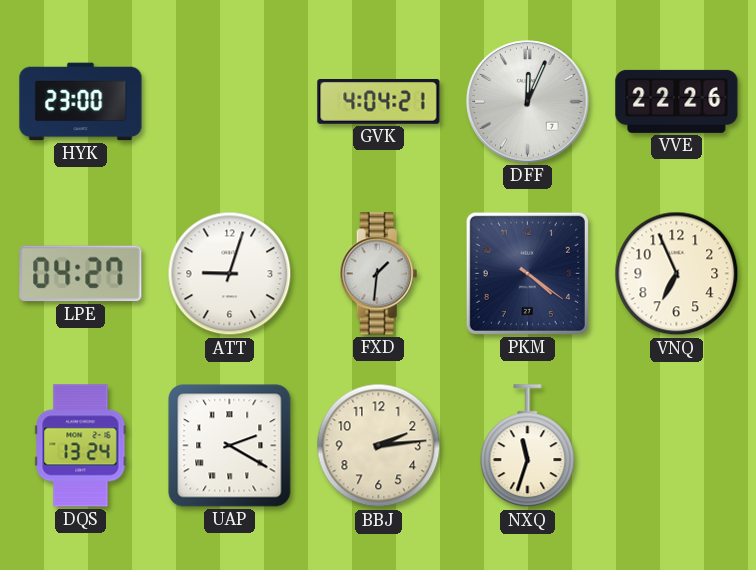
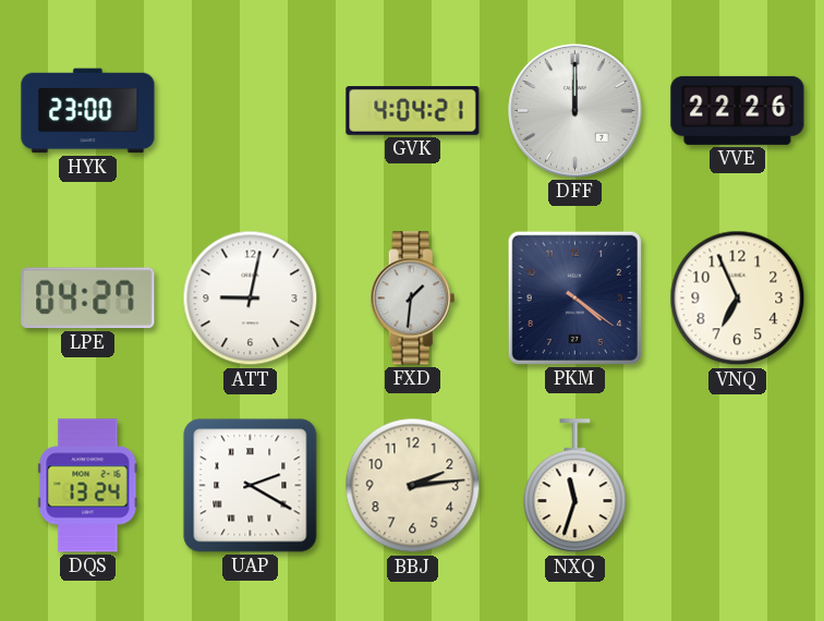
DFF: 12:04 -> 12:00
ATT: 9:03 -> 9:02
